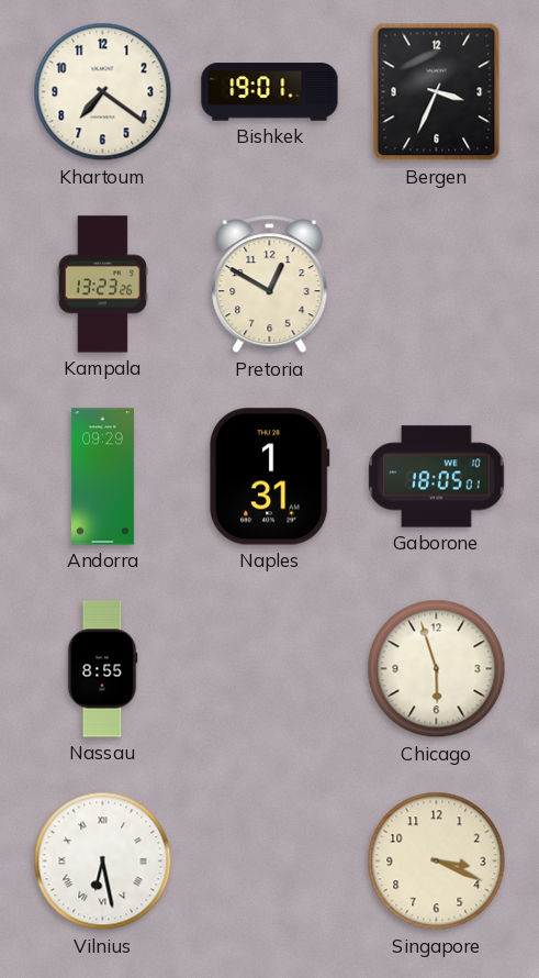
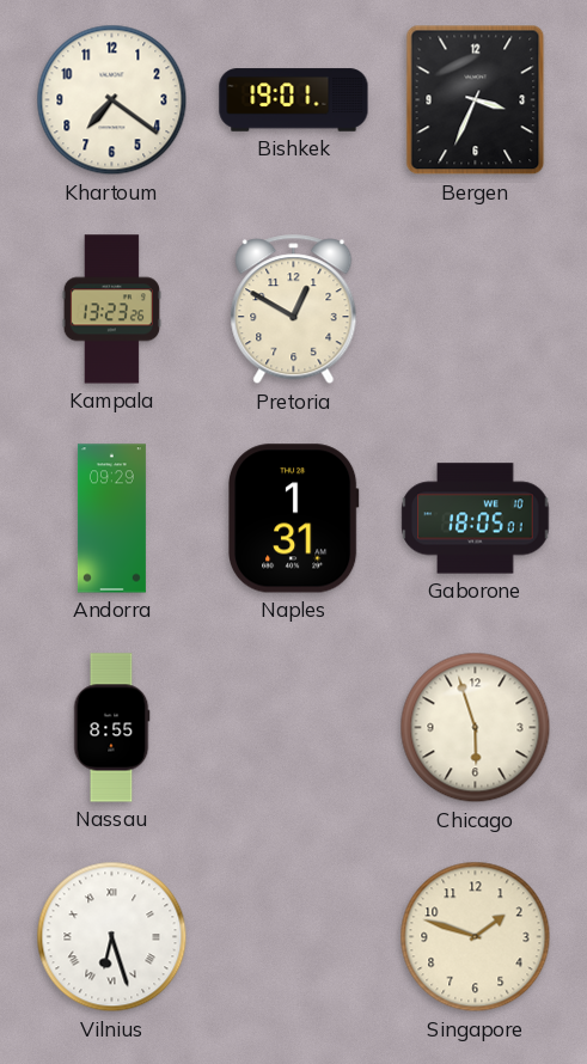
Vilnius: 6:28 -> 6:27
Singapore: 3:19 -> 1:48
